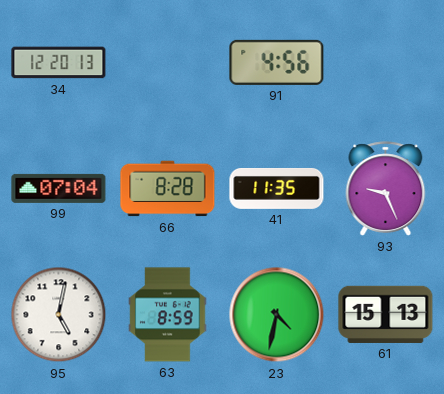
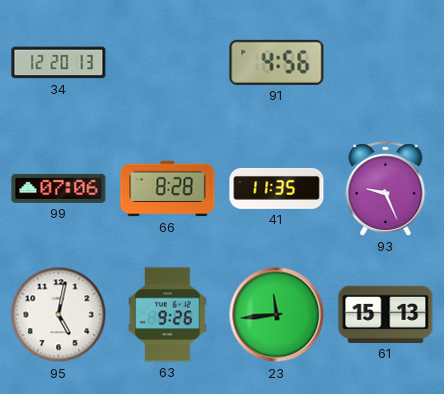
99: 07:04 -> 07:06
63: 8:59 -> 9:26
23: 4:32 -> 11:44
